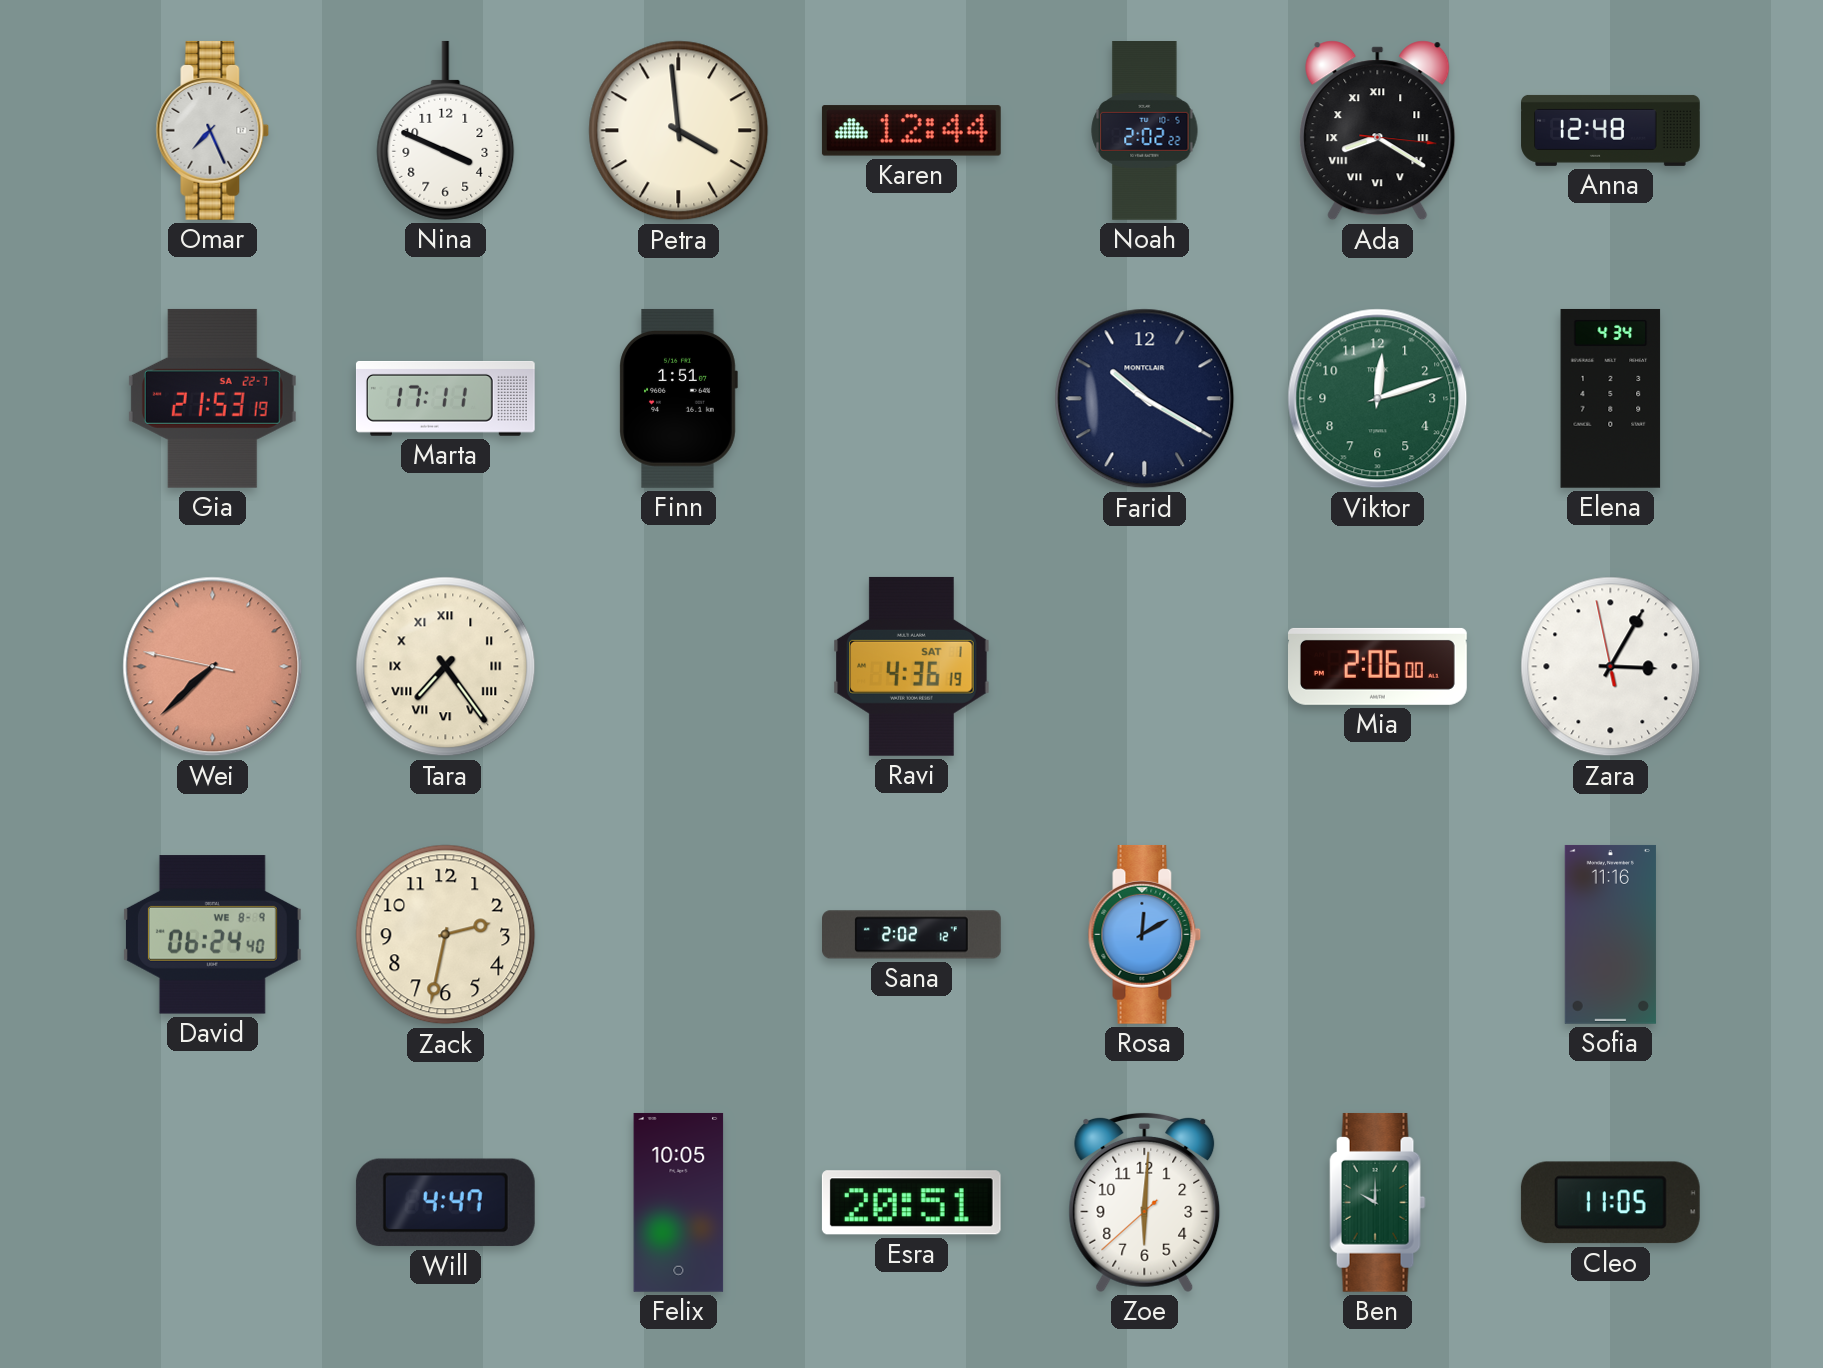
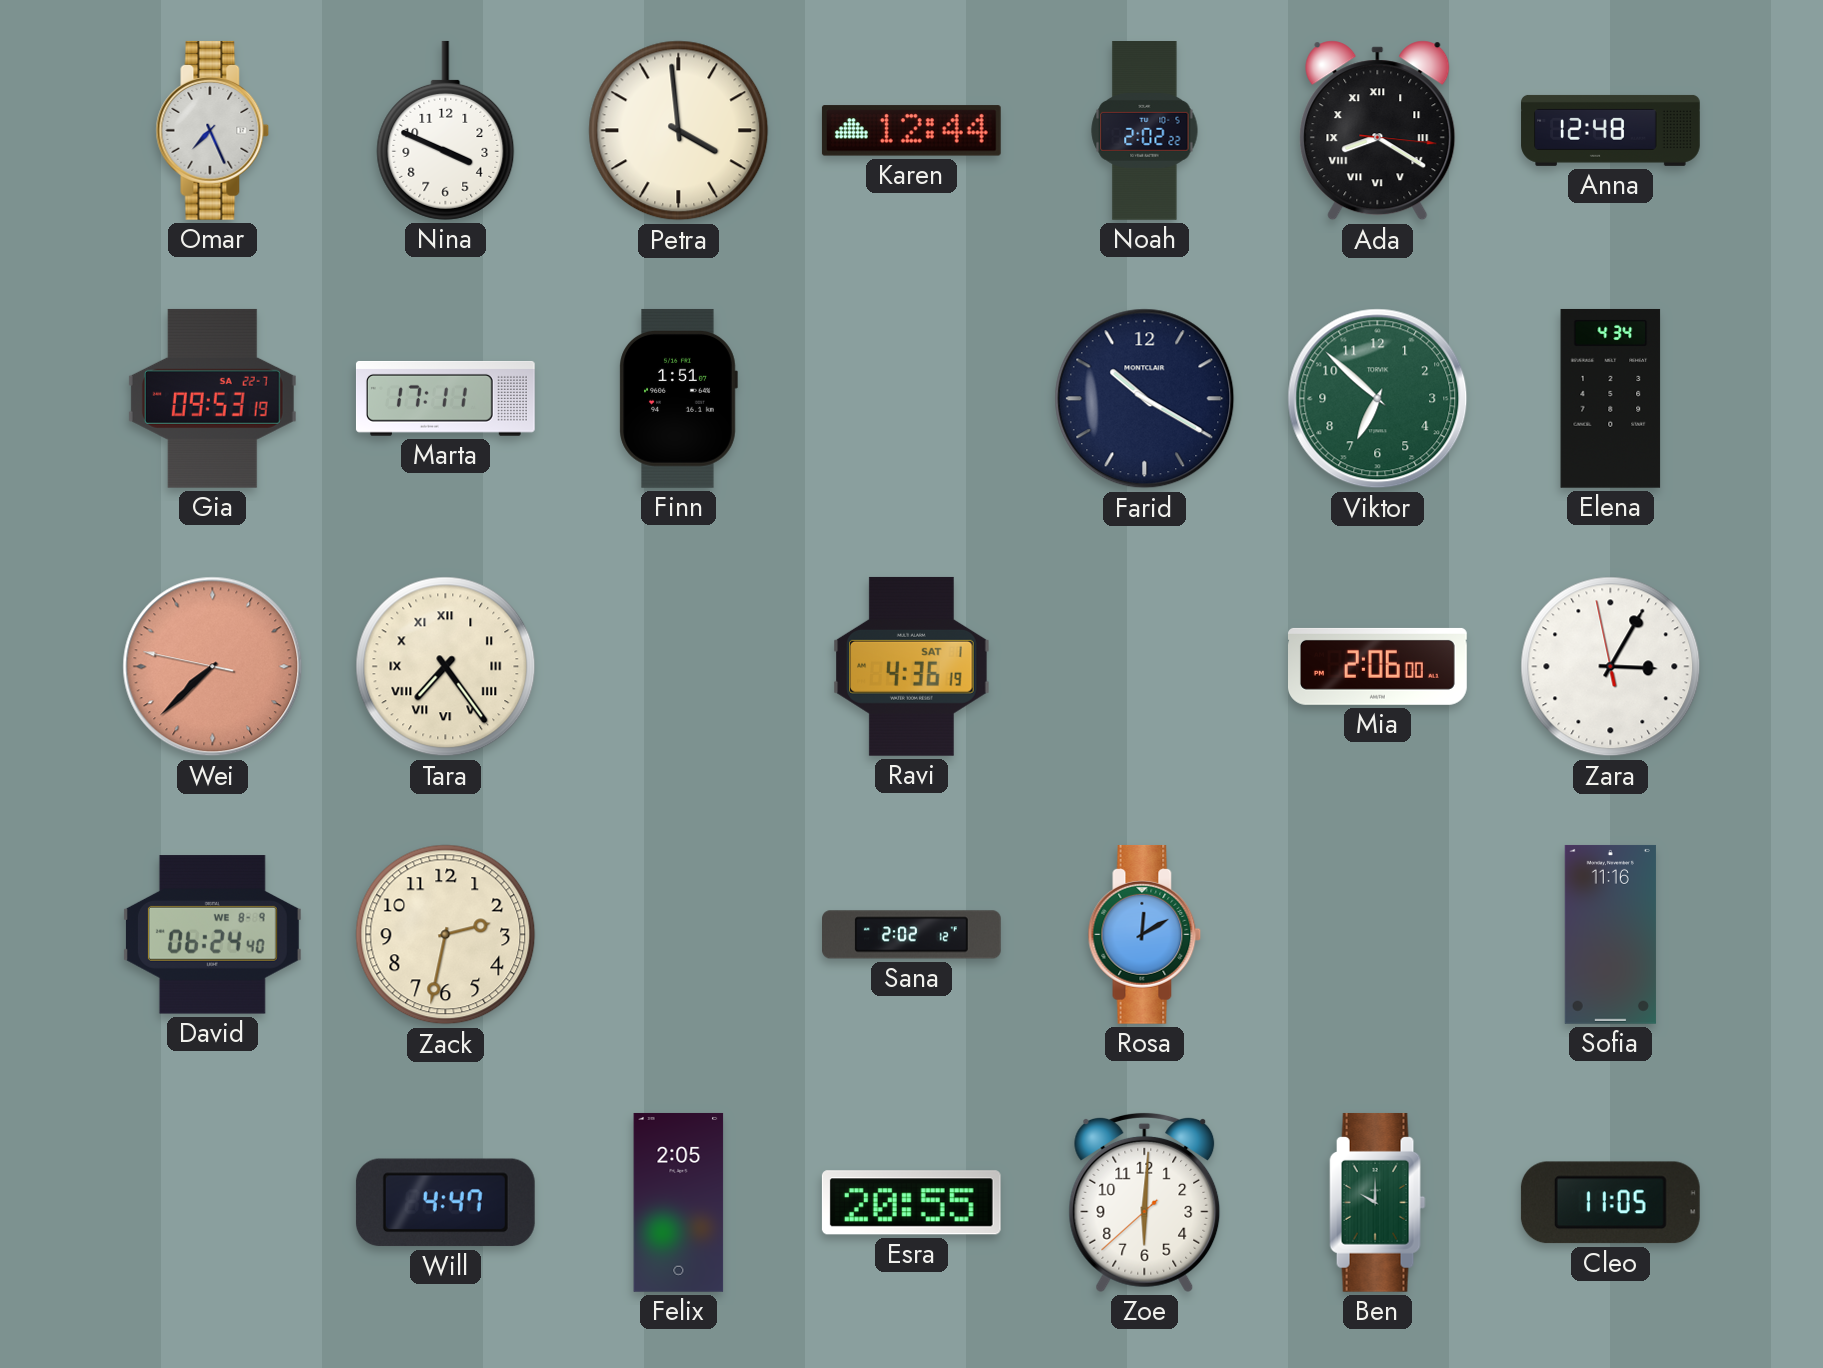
Gia: 21:53 -> 09:53
Viktor: 12:12 -> 6:52
Felix: 10:05 -> 2:05
Esra: 20:51 -> 20:55
